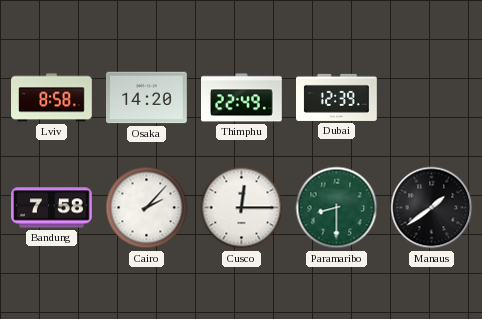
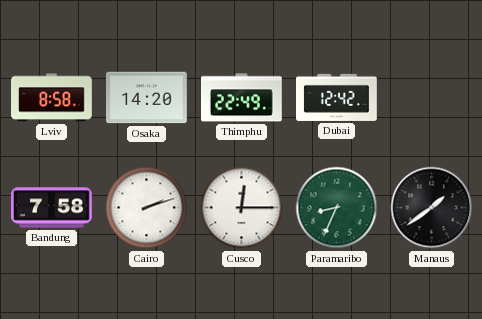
Dubai: 12:39 -> 12:42
Cairo: 2:07 -> 2:12
Paramaribo: 8:30 -> 8:34
